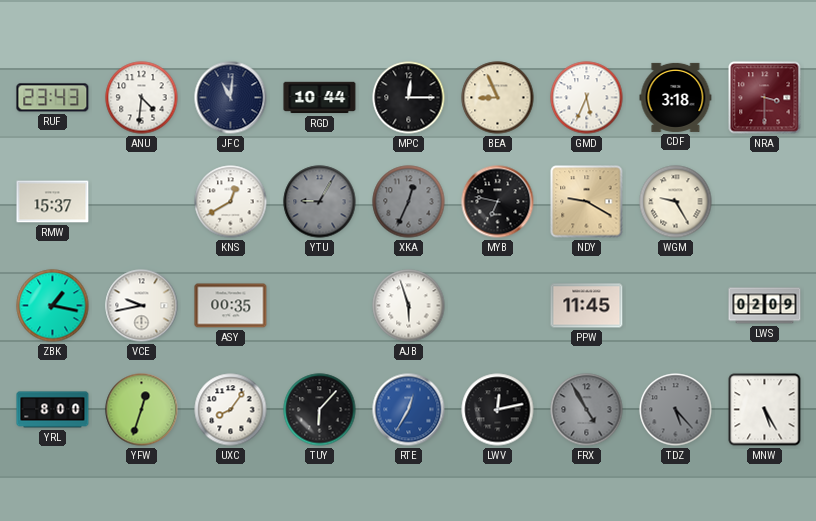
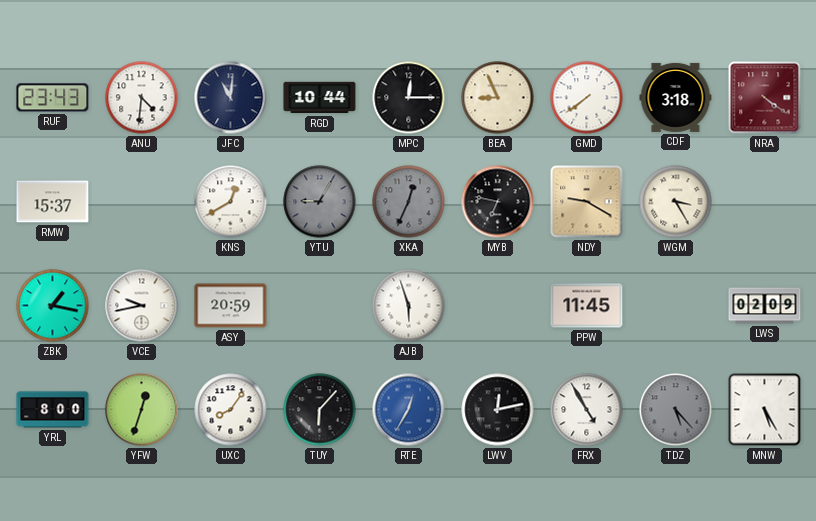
GMD: 5:34 -> 7:39
NRA: 3:30 -> 4:21
WGM: 9:25 -> 3:25
ASY: 00:35 -> 20:59
FRX dial: grey -> white
